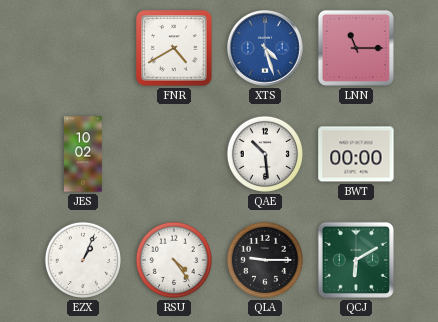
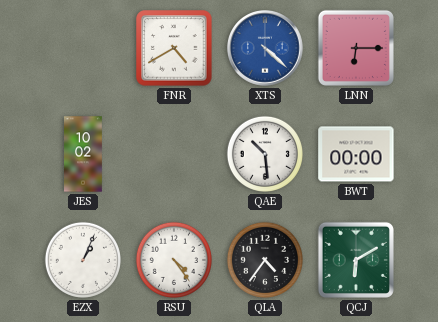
XTS: 4:27 -> 4:22
LNN: 11:15 -> 6:15
QLA: 9:15 -> 4:36
